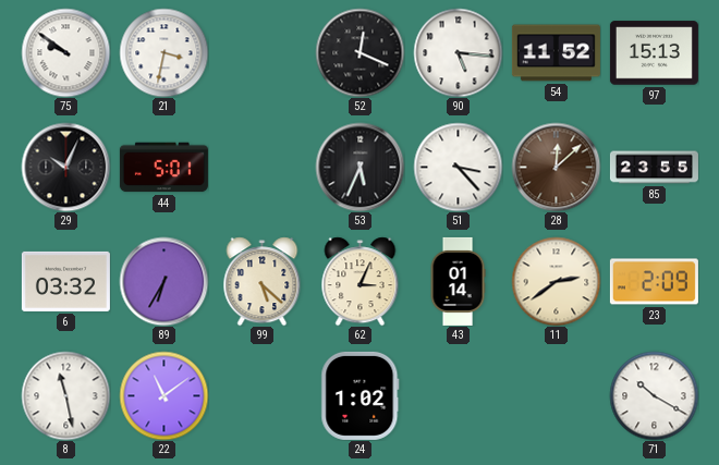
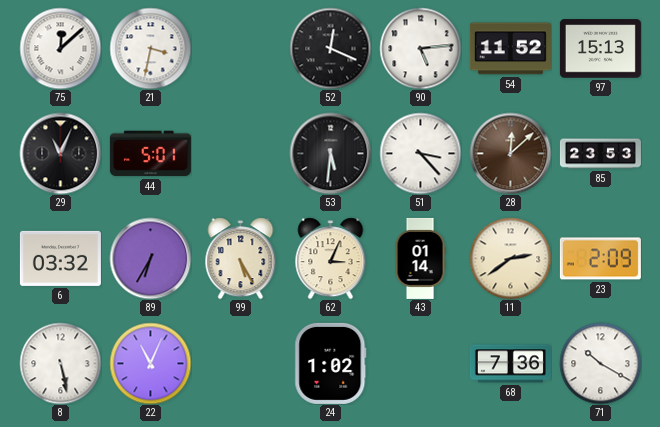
75: 9:51 -> 12:08
90: 5:16 -> 5:14
29: 10:04 -> 11:04
53: 5:34 -> 5:31
85: 23:55 -> 23:53
99: 5:22 -> 5:25
8: 11:28 -> 5:28
22: 11:09 -> 11:04
68: none -> 7:36
